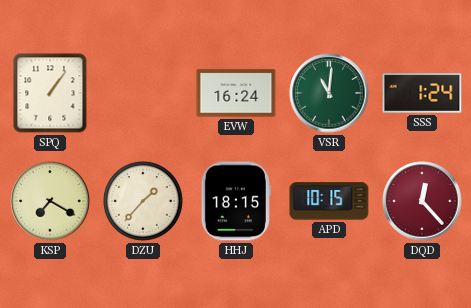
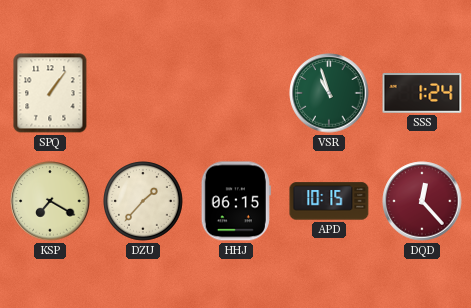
EVW: 16:24 -> none
VSR: 11:01 -> 10:57
HHJ: 18:15 -> 06:15
